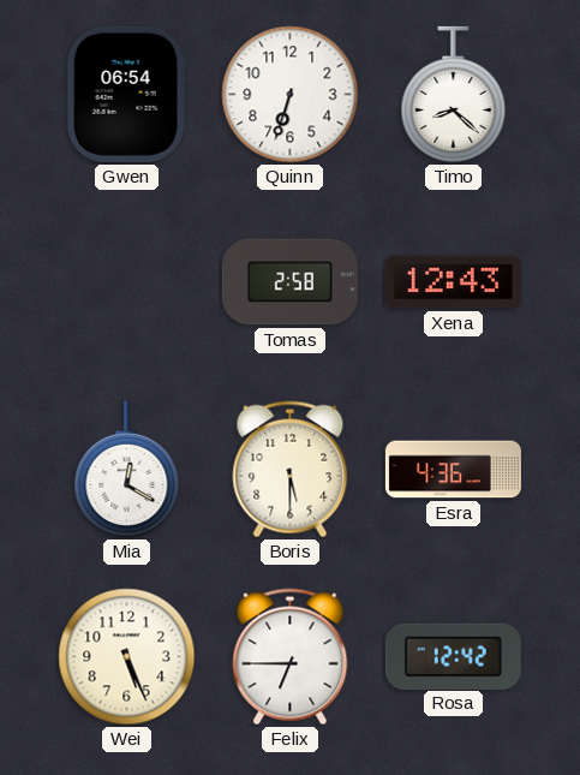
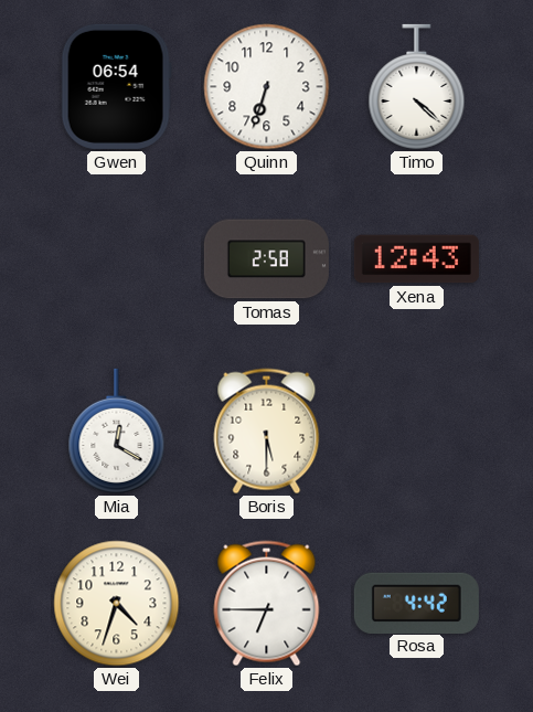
Timo: 8:22 -> 4:22
Esra: 4:36 -> none
Wei: 5:26 -> 4:33
Rosa: 12:42 -> 4:42
